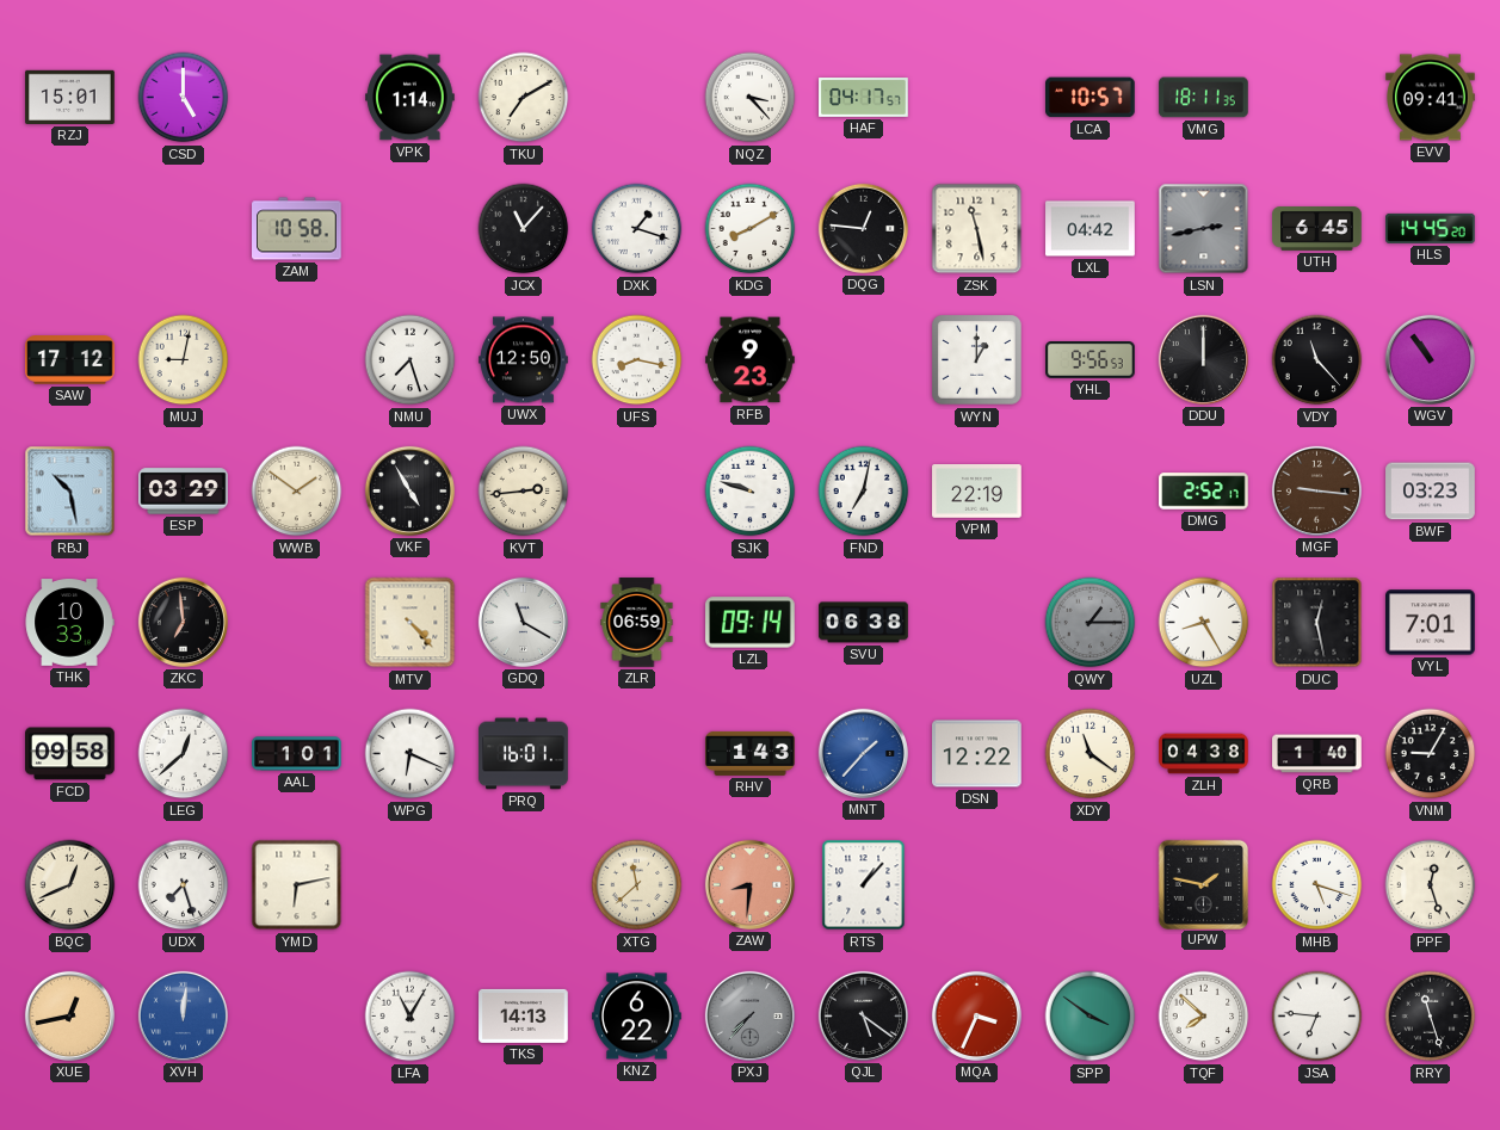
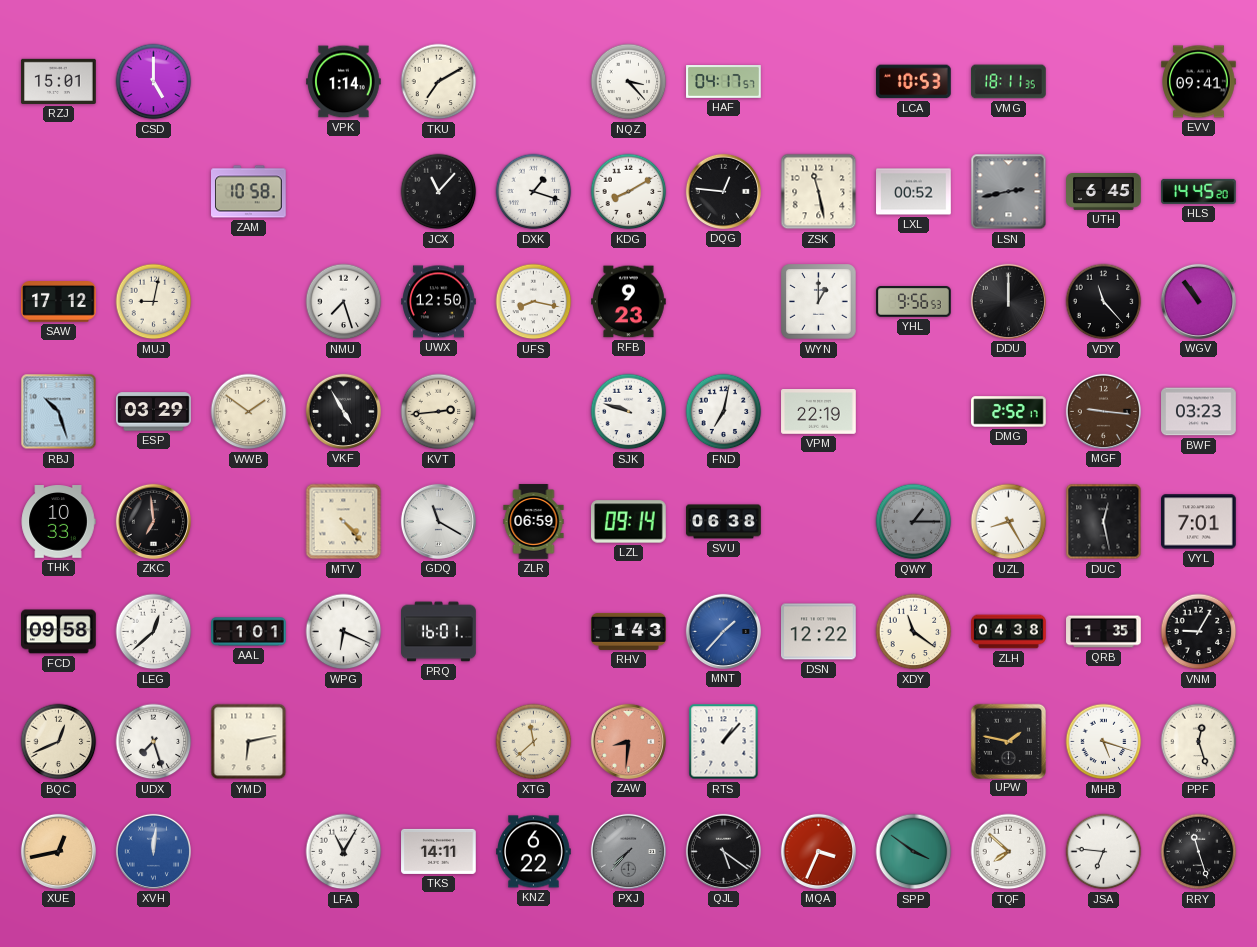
LCA: 10:57 -> 10:53
LXL: 04:42 -> 00:52
RBJ: 10:28 -> 10:27
QRB: 1:40 -> 1:35
TKS: 14:13 -> 14:11
